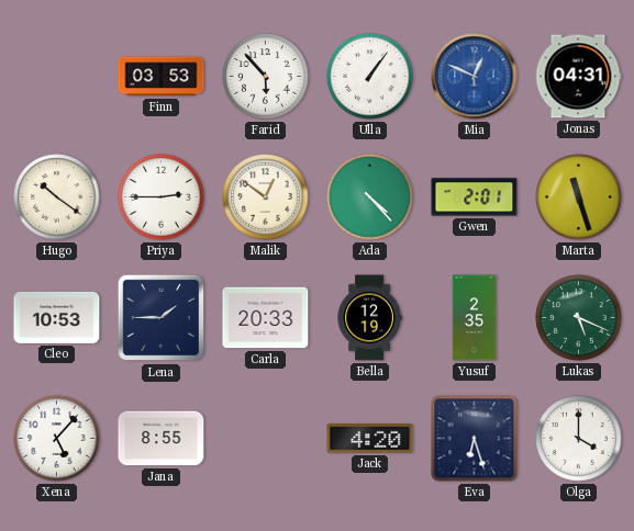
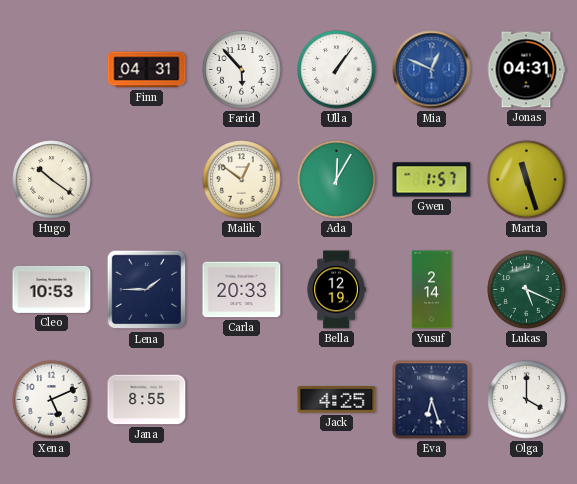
Finn: 03:53 -> 04:31
Priya: 2:45 -> none
Ada: 4:23 -> 12:05
Gwen: 2:01 -> 1:57
Yusuf: 2:35 -> 2:14
Xena: 5:07 -> 5:11
Jack: 4:20 -> 4:25
